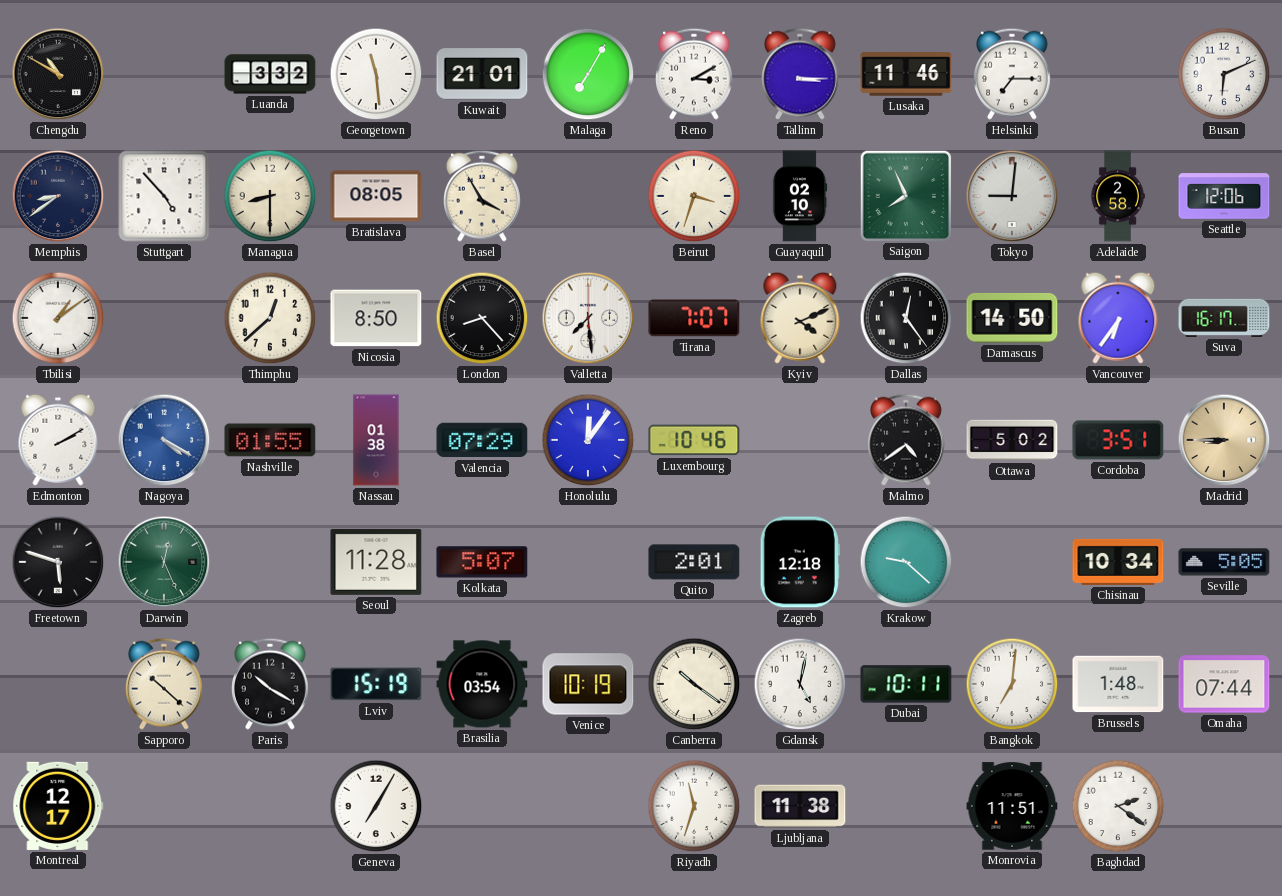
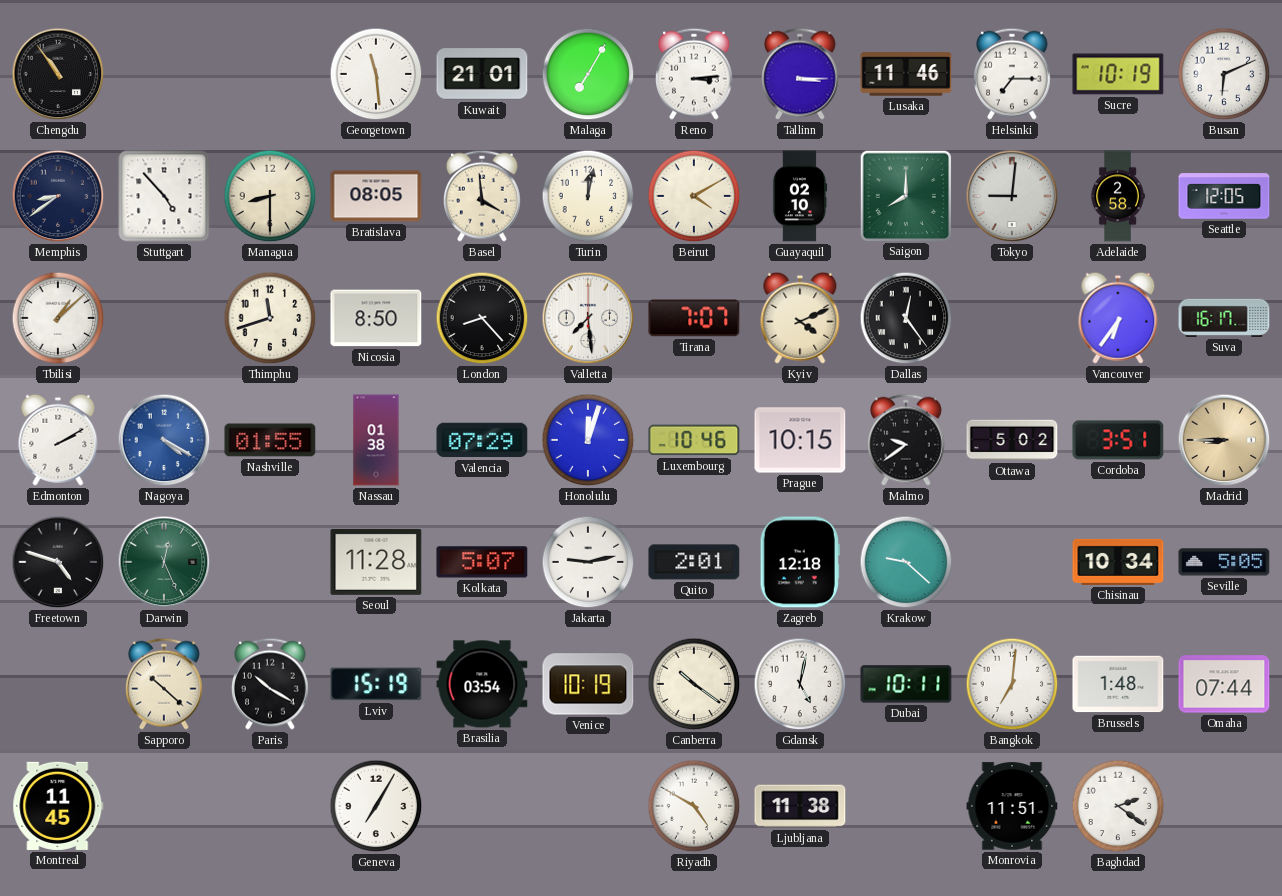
Chengdu: 10:50 -> 10:54
Luanda: 3:32 -> none
Reno: 3:10 -> 3:14
Sucre: none -> 10:19
Basel: 3:55 -> 3:59
Turin: none -> 12:02
Beirut: 3:33 -> 4:10
Saigon: 7:56 -> 8:00
Seattle: 12:06 -> 12:05
Tbilisi: 1:09 -> 1:08
Thimphu: 12:38 -> 11:42
Damascus: 14:50 -> none
Honolulu: 12:06 -> 12:03
Prague: none -> 10:15
Malmo: 4:39 -> 9:39
Freetown: 5:48 -> 4:48
Jakarta: none -> 9:13
Montreal: 12:17 -> 11:45
Riyadh: 11:33 -> 4:50
